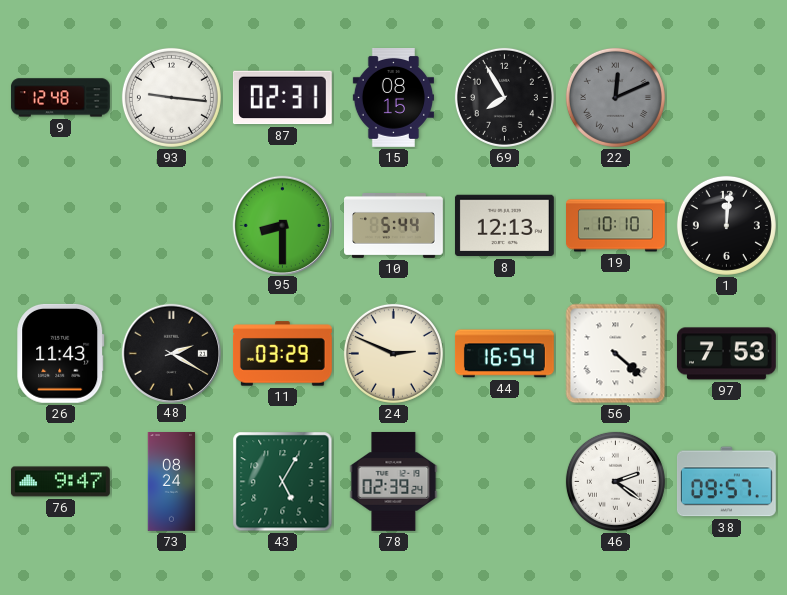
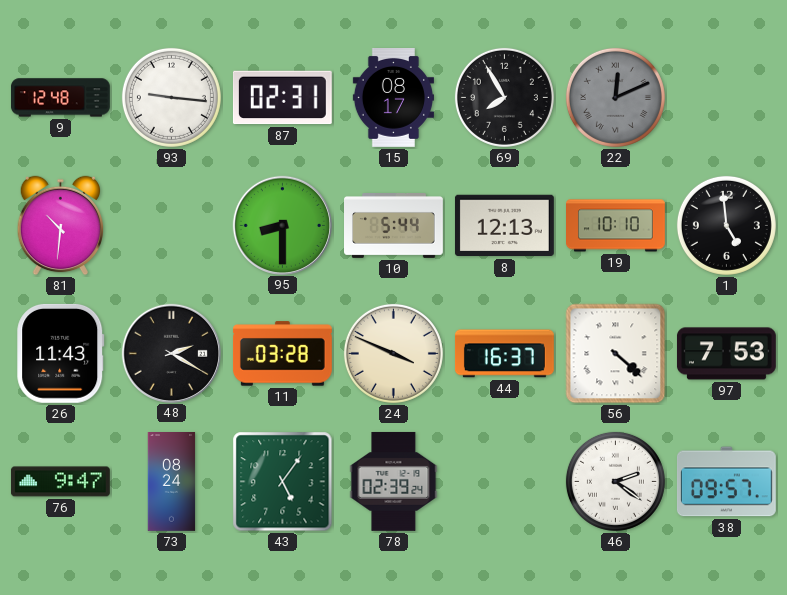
15: 08:15 -> 08:17
81: none -> 10:31
1: 12:01 -> 4:59
11: 03:29 -> 03:28
24: 2:49 -> 3:49
44: 16:54 -> 16:37
43: 5:05 -> 5:06
